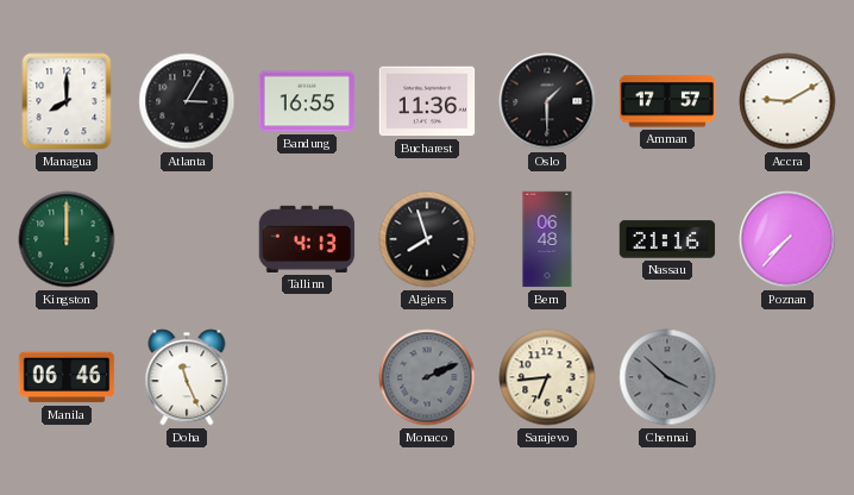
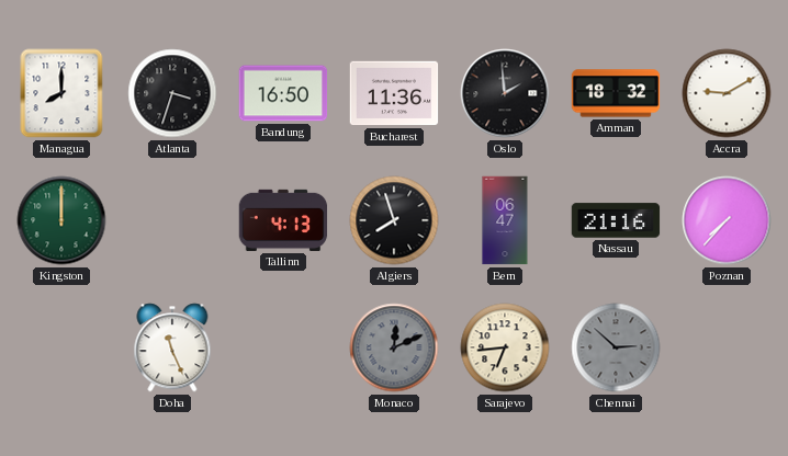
Atlanta: 3:05 -> 3:33
Bandung: 16:55 -> 16:50
Oslo: 1:30 -> 1:59
Amman: 17:57 -> 18:32
Bern: 06:48 -> 06:47
Manila: 06:46 -> none
Monaco: 2:11 -> 12:11
Chennai: 3:52 -> 2:52
